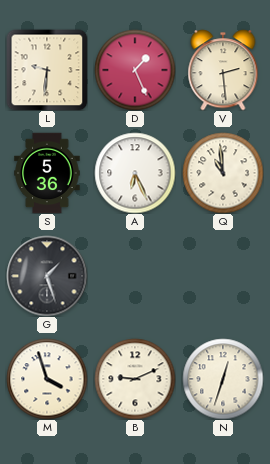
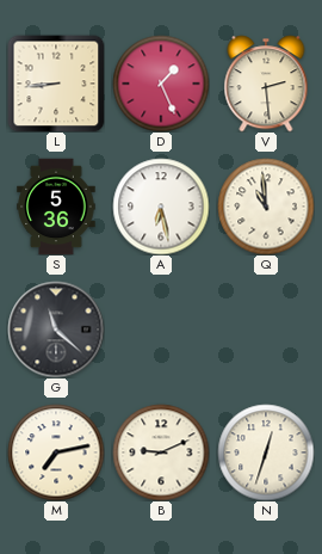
L: 9:31 -> 8:44
A: 6:26 -> 6:28
G: 1:27 -> 11:22
M: 3:57 -> 7:13
